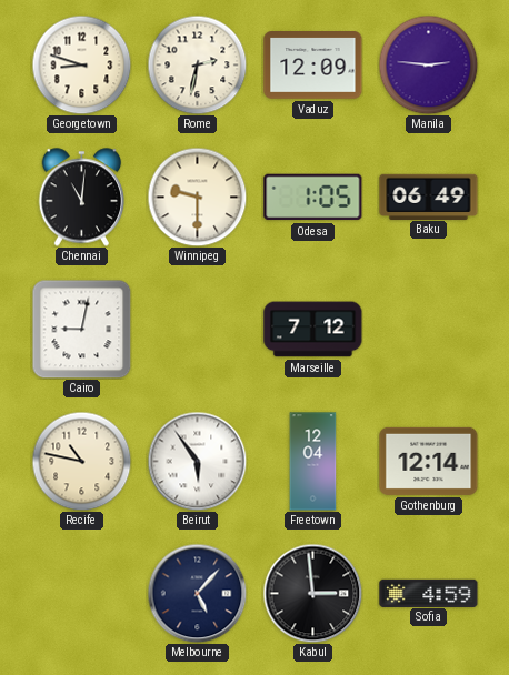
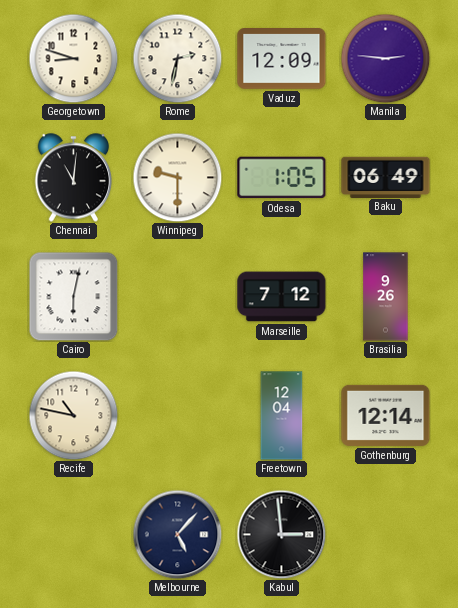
Cairo: 9:02 -> 6:02
Brasilia: none -> 9:26
Beirut: 5:54 -> none
Sofia: 4:59 -> none
